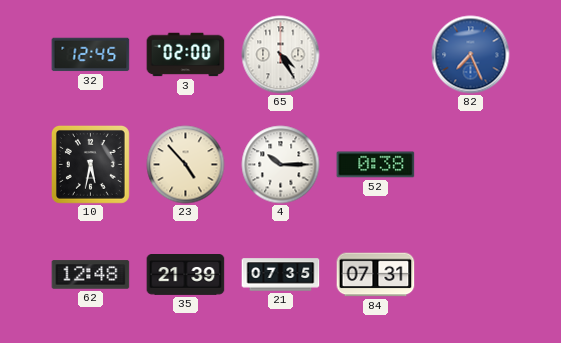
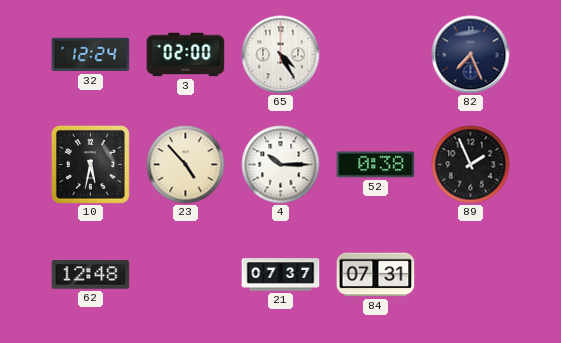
32: 12:45 -> 12:24
82 dial: blue -> navy
89: none -> 1:56
35: 21:39 -> none
21: 07:35 -> 07:37
